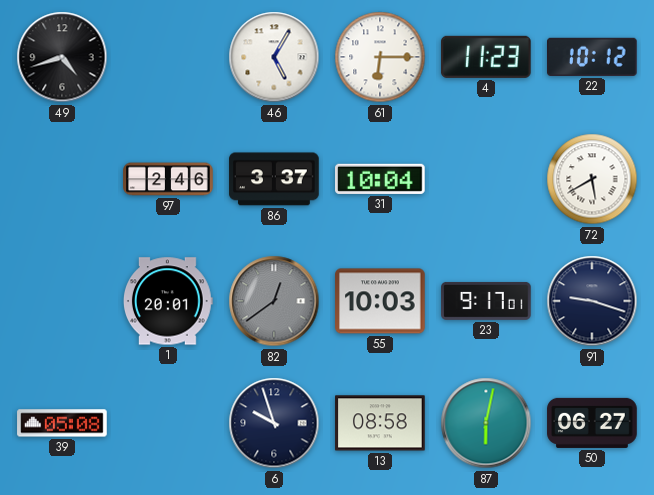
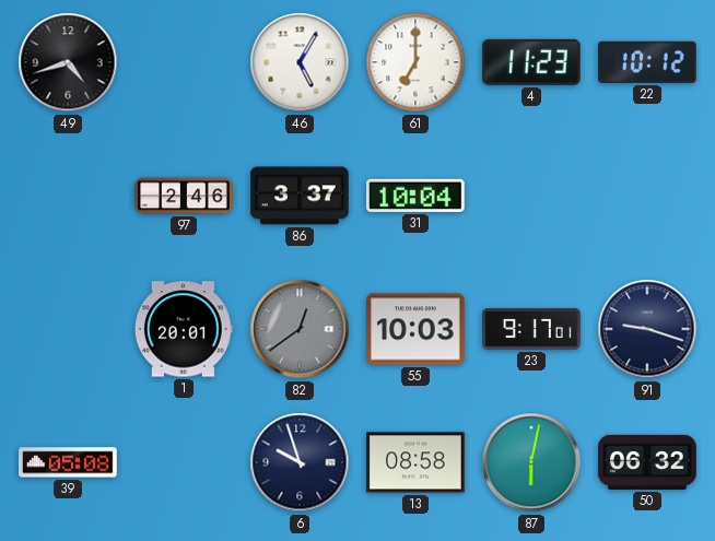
61: 6:15 -> 7:00
72: 5:40 -> none
50: 06:27 -> 06:32
